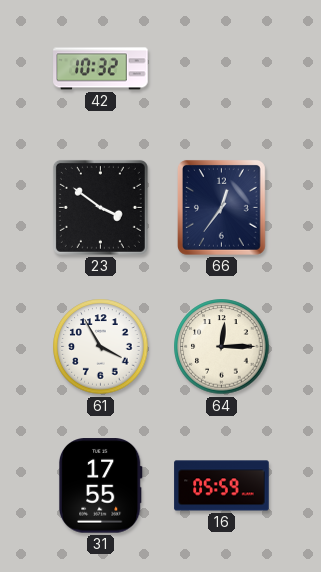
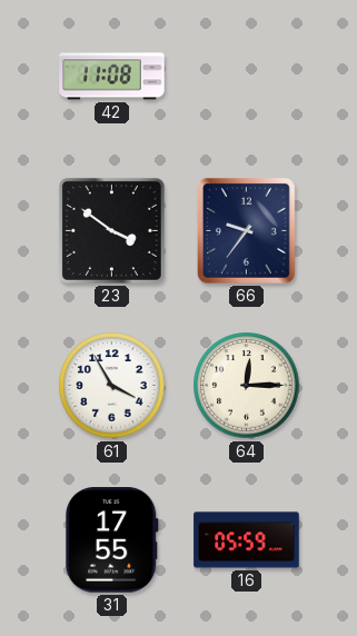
42: 10:32 -> 11:08
66: 12:36 -> 9:36
